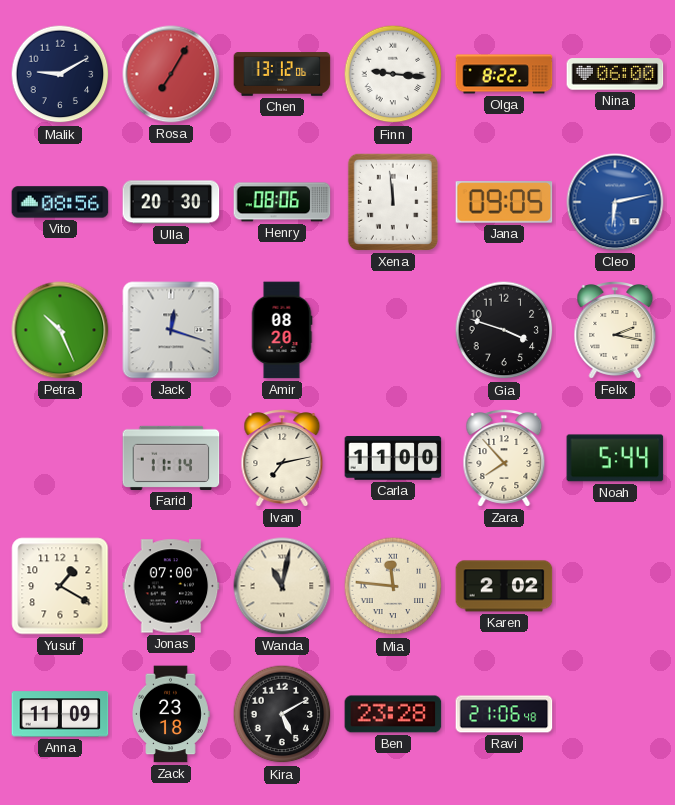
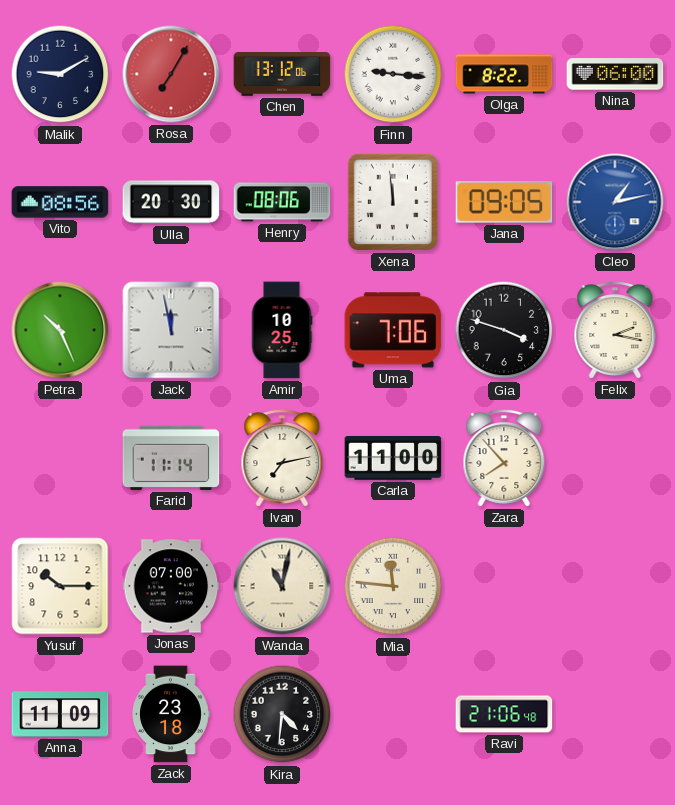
Cleo: 6:13 -> 1:13
Jack: 12:18 -> 11:58
Amir: 08:20 -> 10:25
Uma: none -> 7:06
Noah: 5:44 -> none
Yusuf: 1:20 -> 10:15
Karen: 2:02 -> none
Kira: 5:10 -> 4:31
Ben: 23:28 -> none
